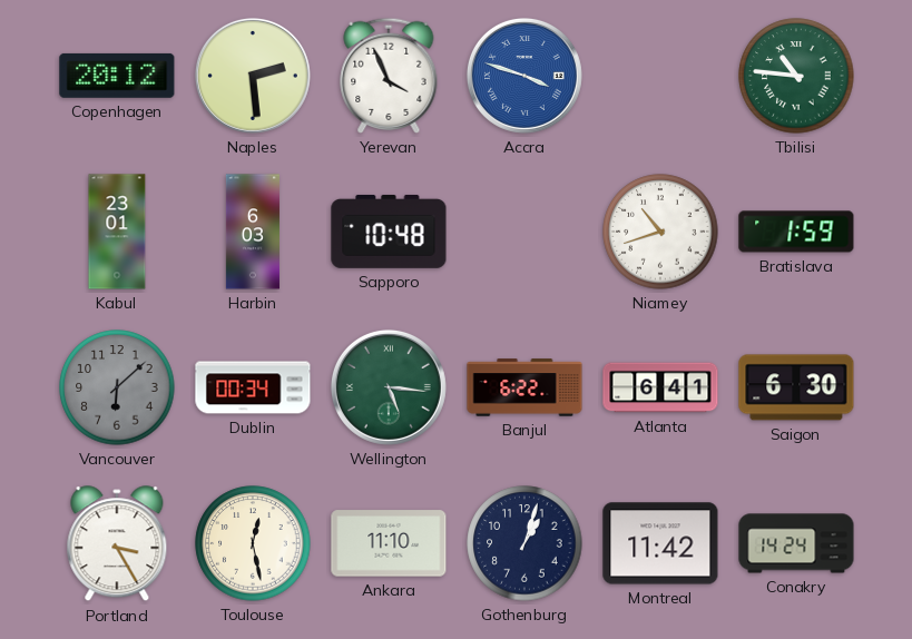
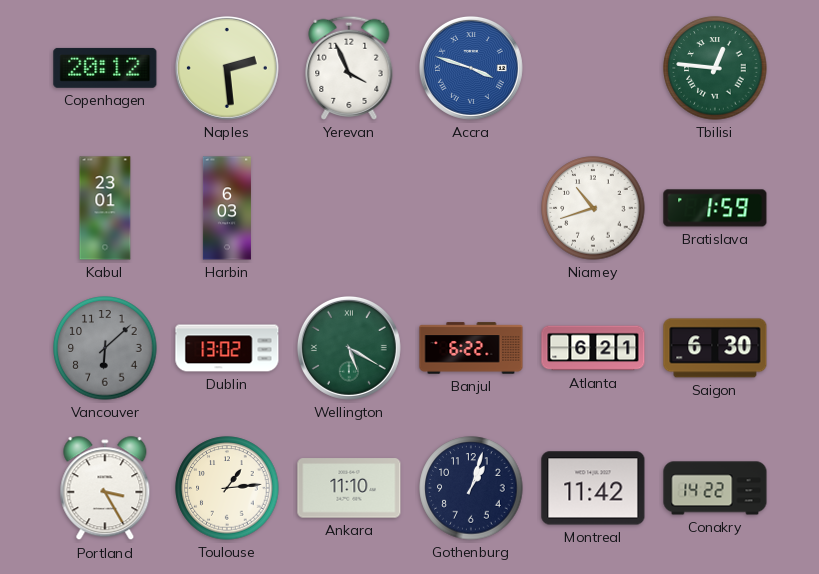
Tbilisi: 10:46 -> 12:46
Sapporo: 10:48 -> none
Dublin: 00:34 -> 13:02
Wellington: 5:16 -> 5:20
Atlanta: 6:41 -> 6:21
Toulouse: 12:28 -> 1:14
Conakry: 14:24 -> 14:22
